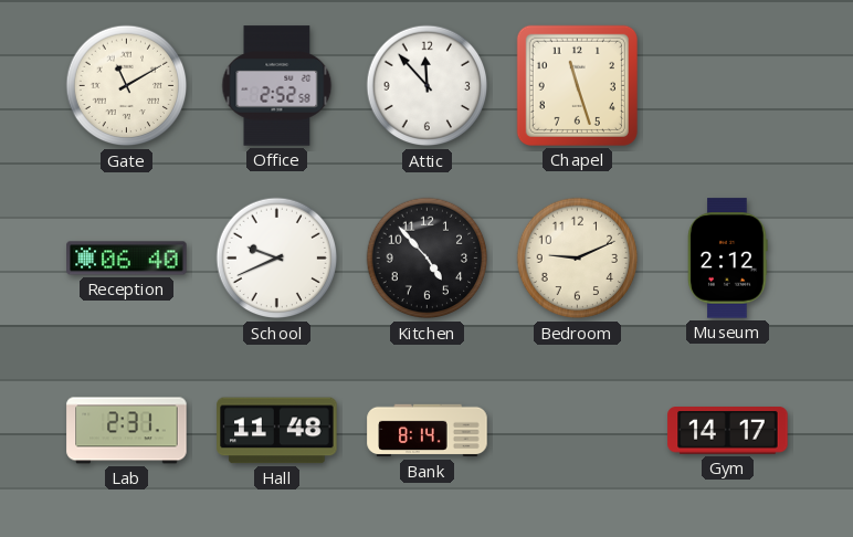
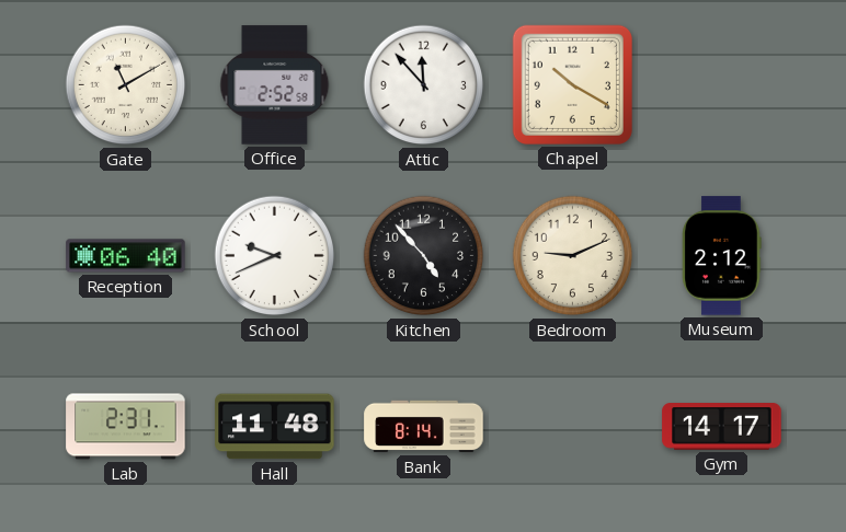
Chapel: 11:27 -> 10:20
